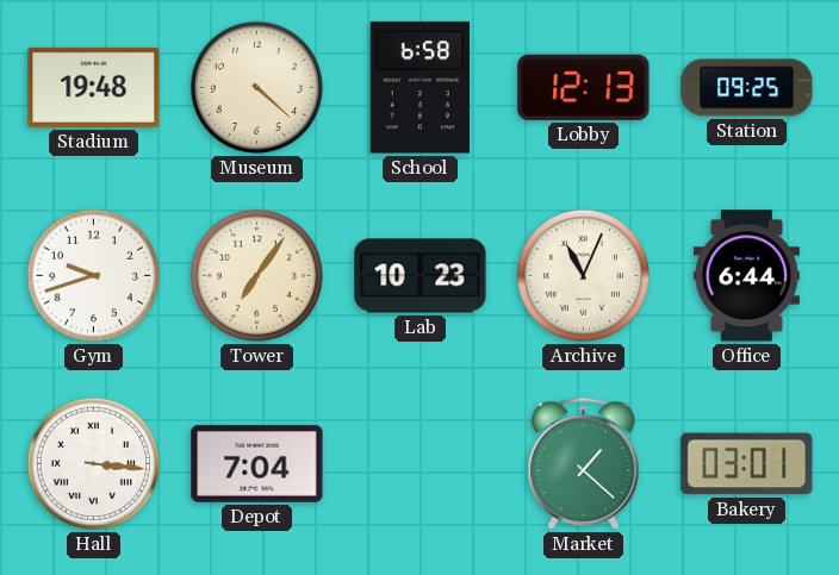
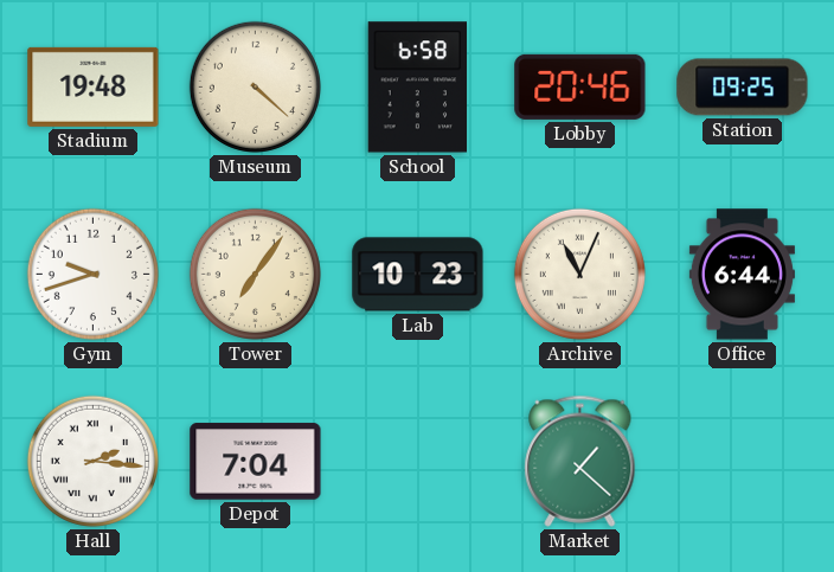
Lobby: 12:13 -> 20:46
Hall: 3:16 -> 2:16
Bakery: 03:01 -> none
